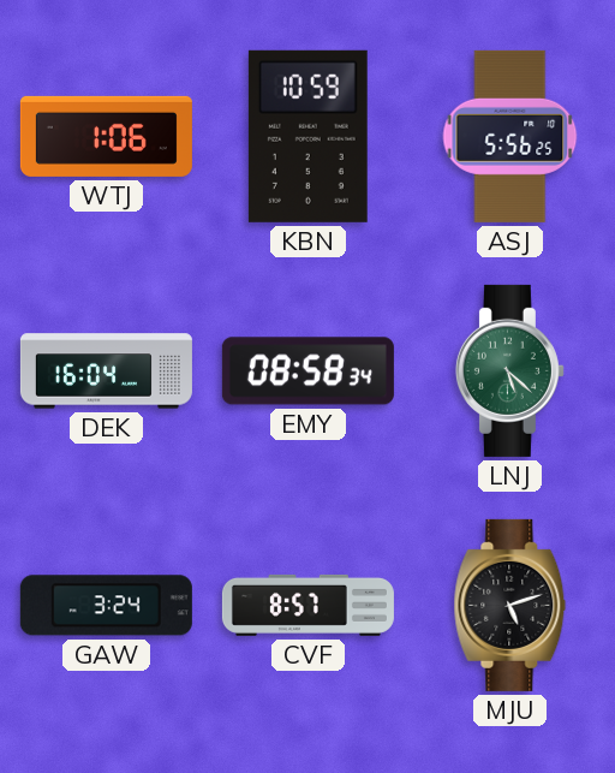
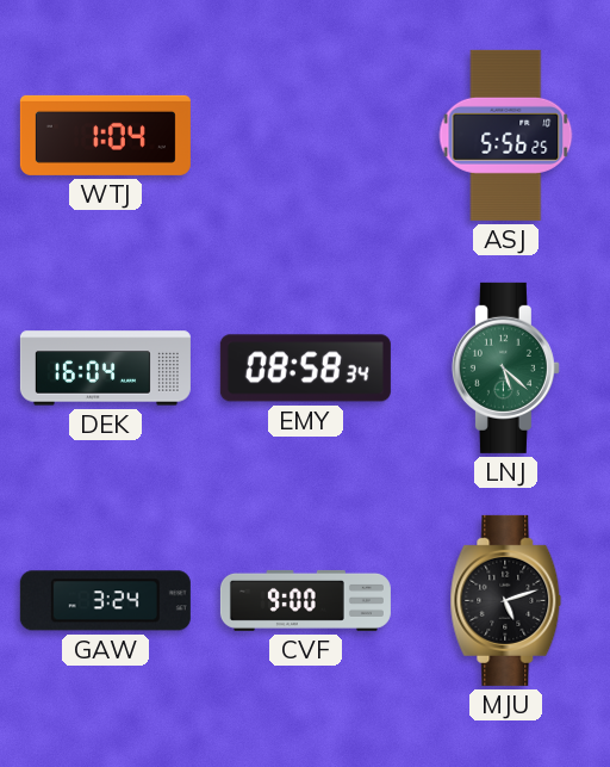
WTJ: 1:06 -> 1:04
KBN: 10:59 -> none
CVF: 8:57 -> 9:00
